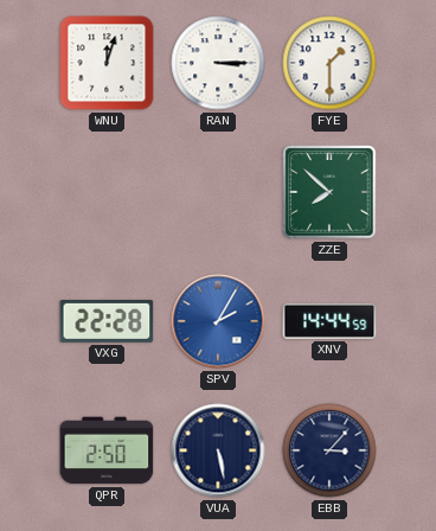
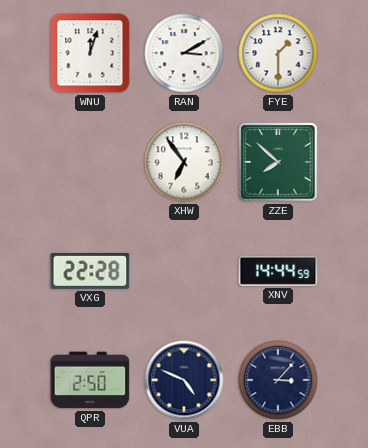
RAN: 3:15 -> 3:10
XHW: none -> 6:54
SPV: 2:05 -> none
VUA: 5:28 -> 4:49
